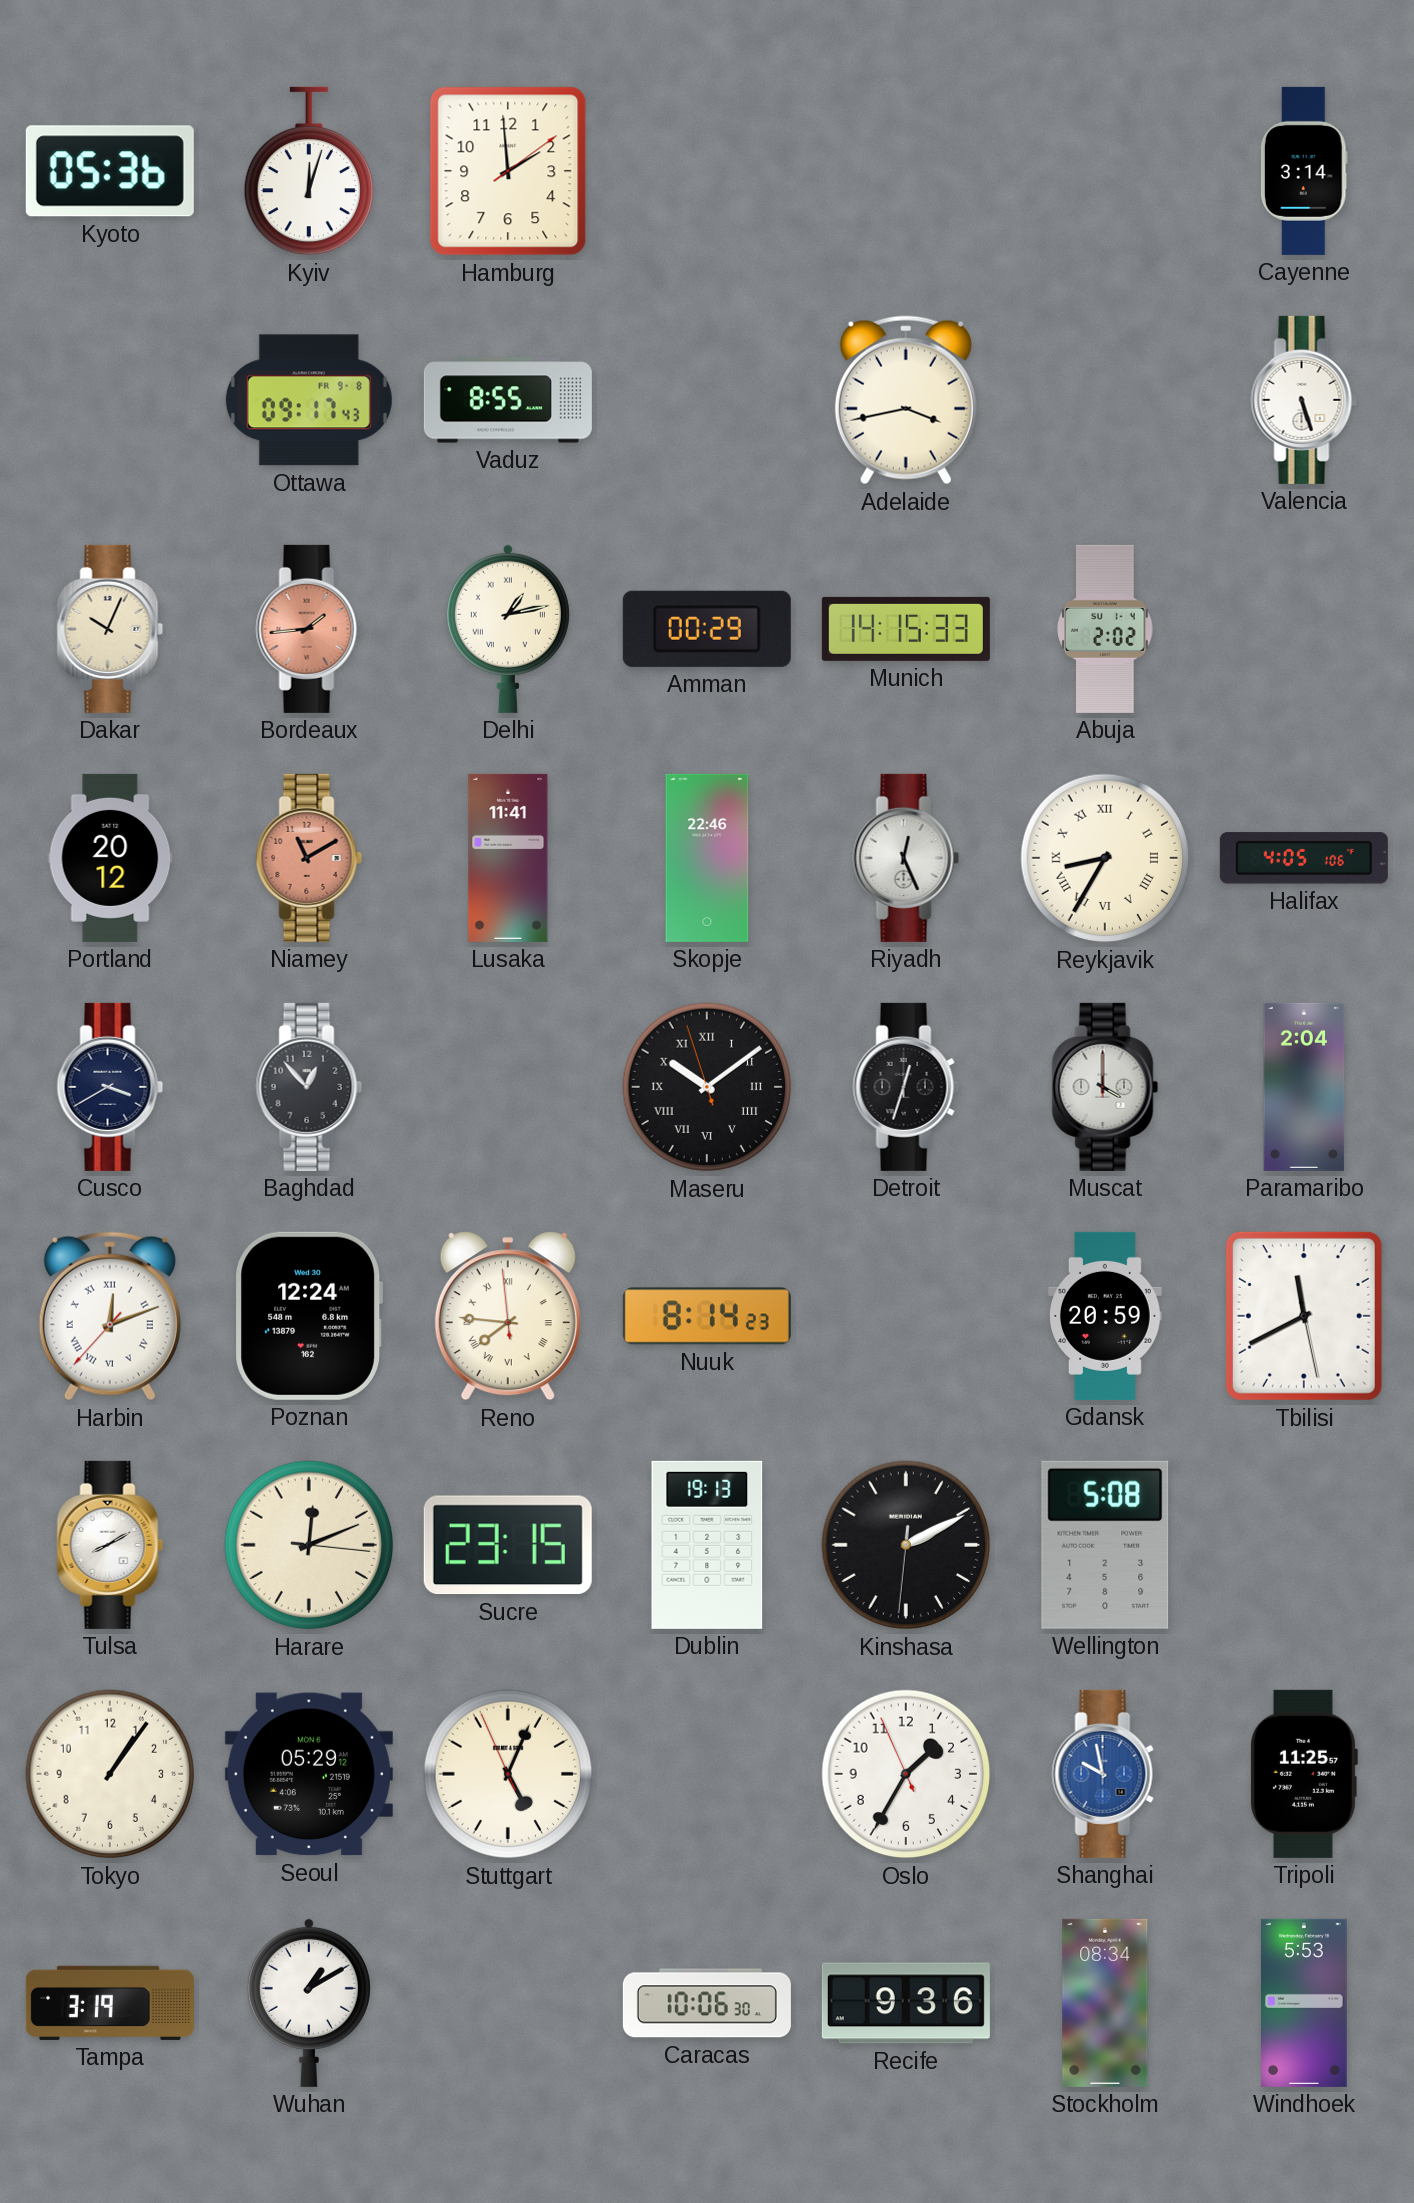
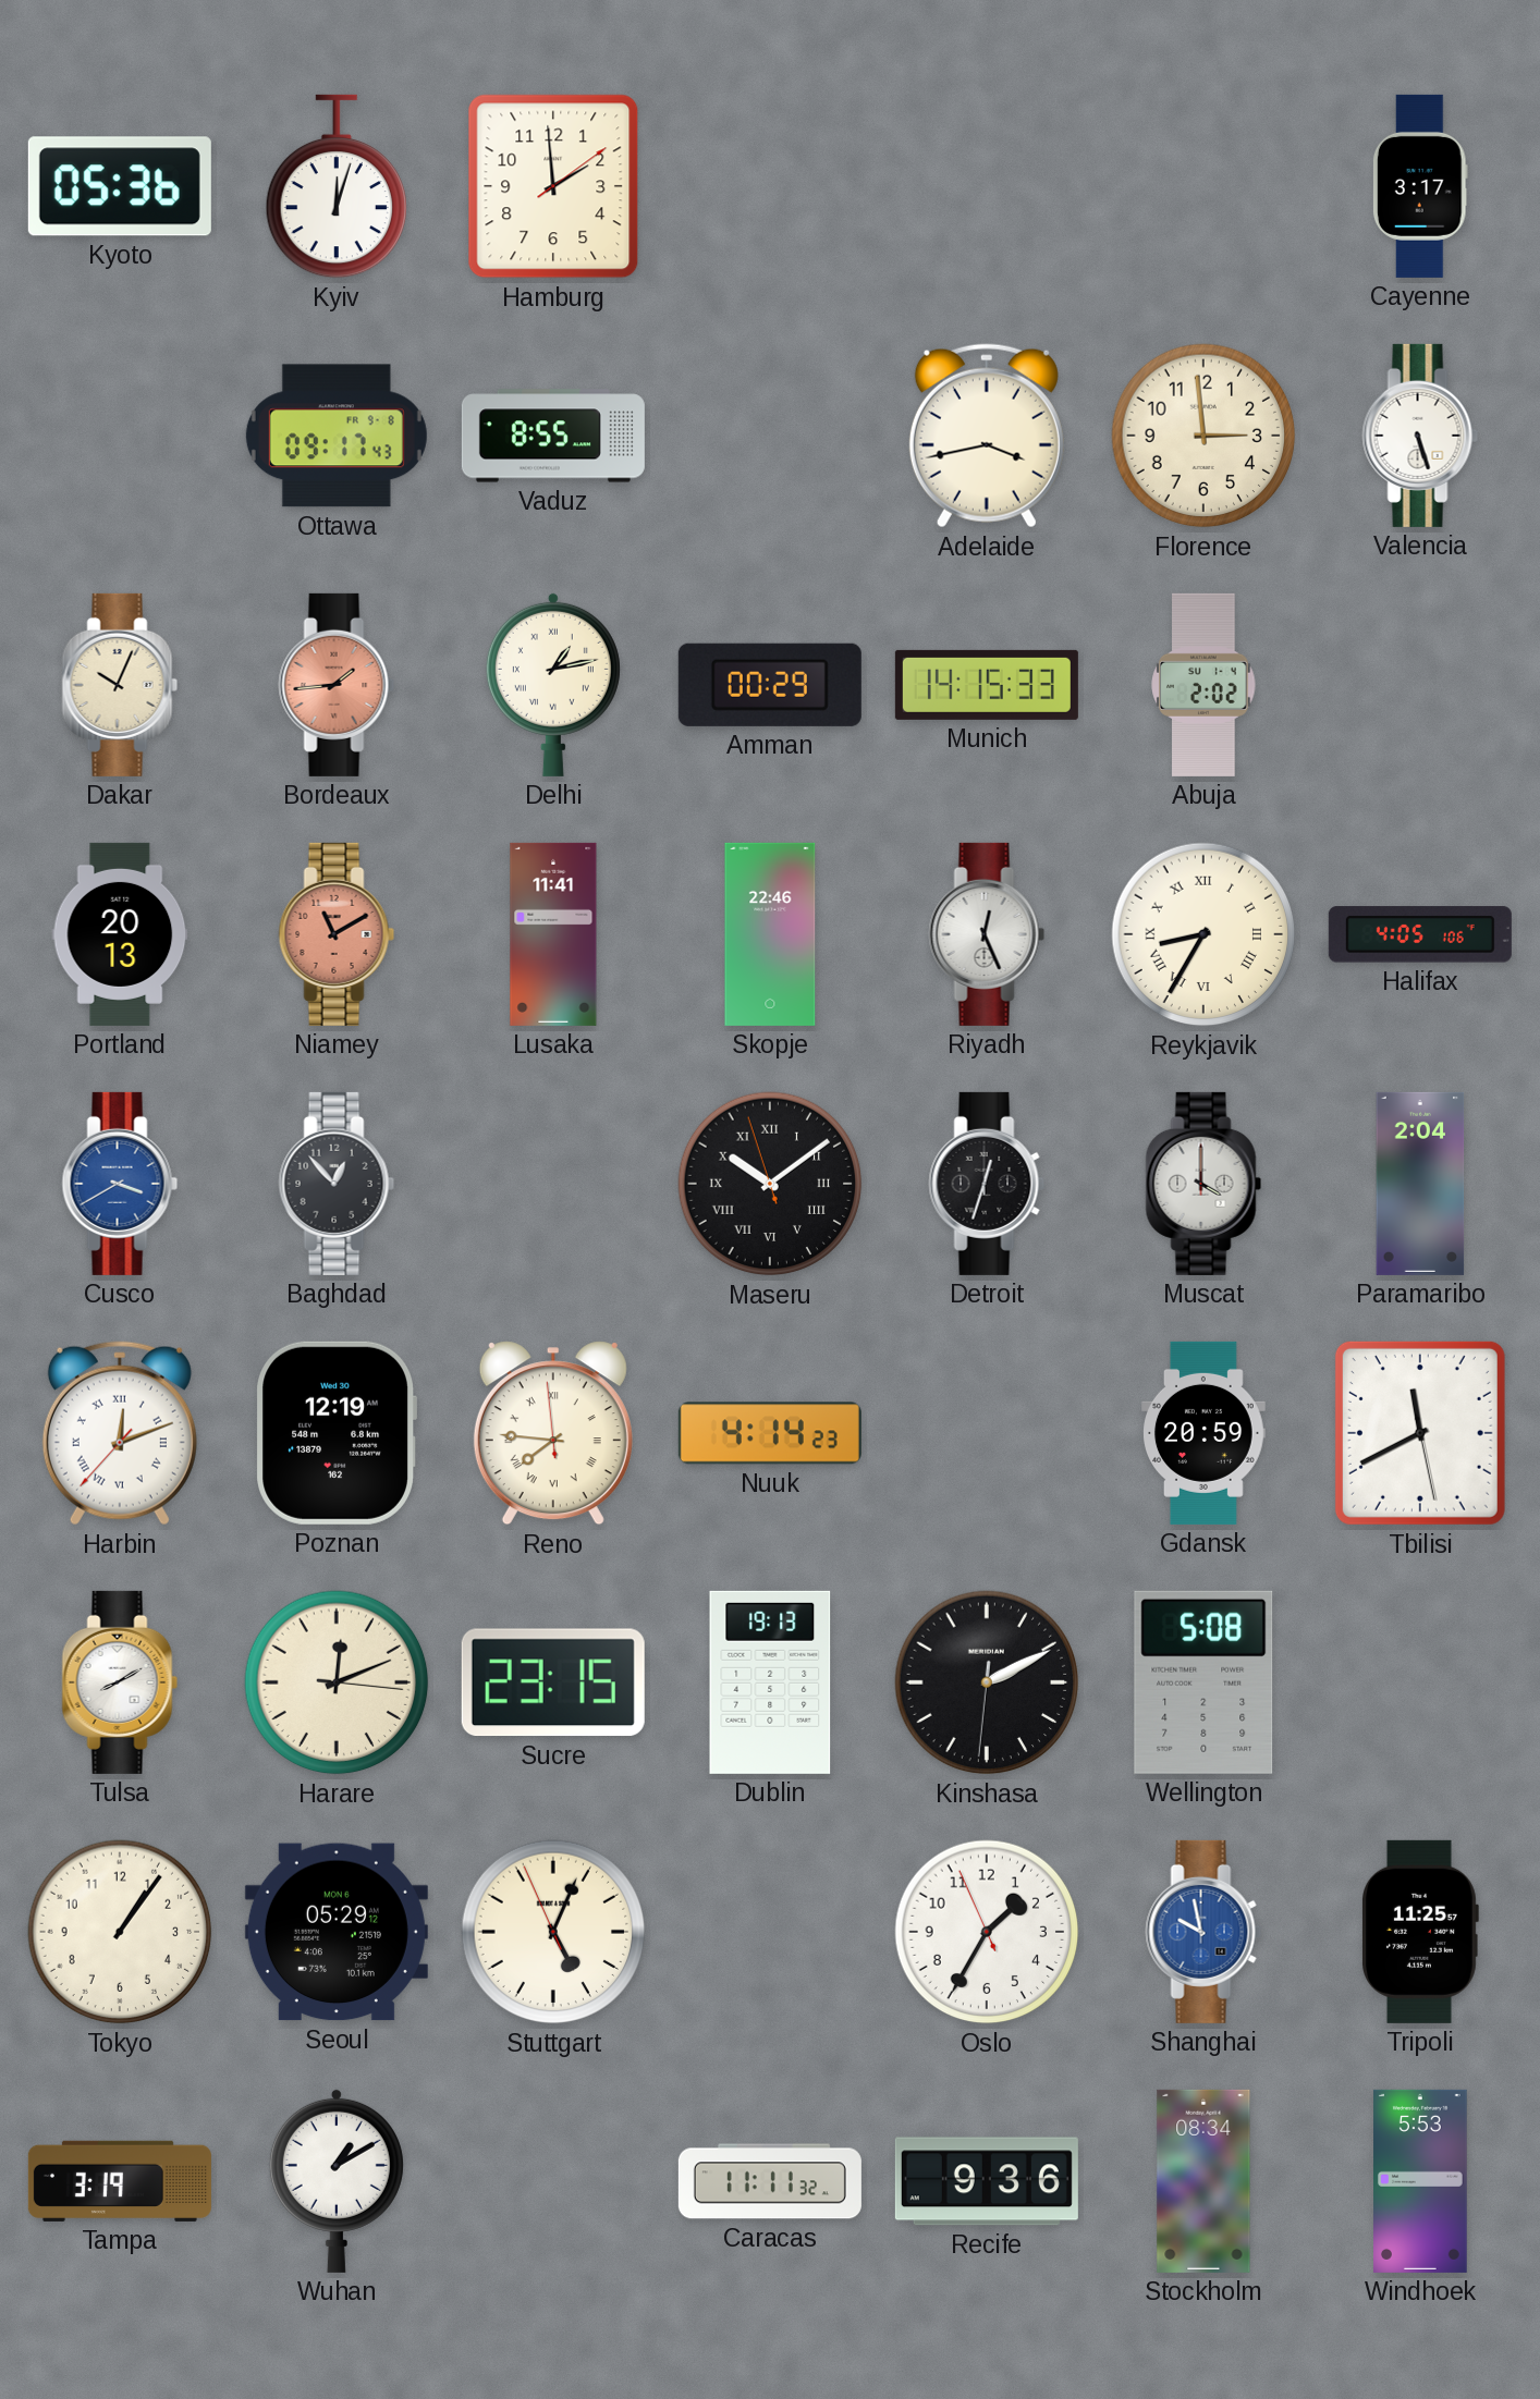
Cayenne: 3:14 -> 3:17
Florence: none -> 2:59
Portland: 20:12 -> 20:13
Cusco dial: navy -> blue
Poznan: 12:24 -> 12:19
Nuuk: 8:14 -> 4:14
Caracas: 10:06 -> 11:11
